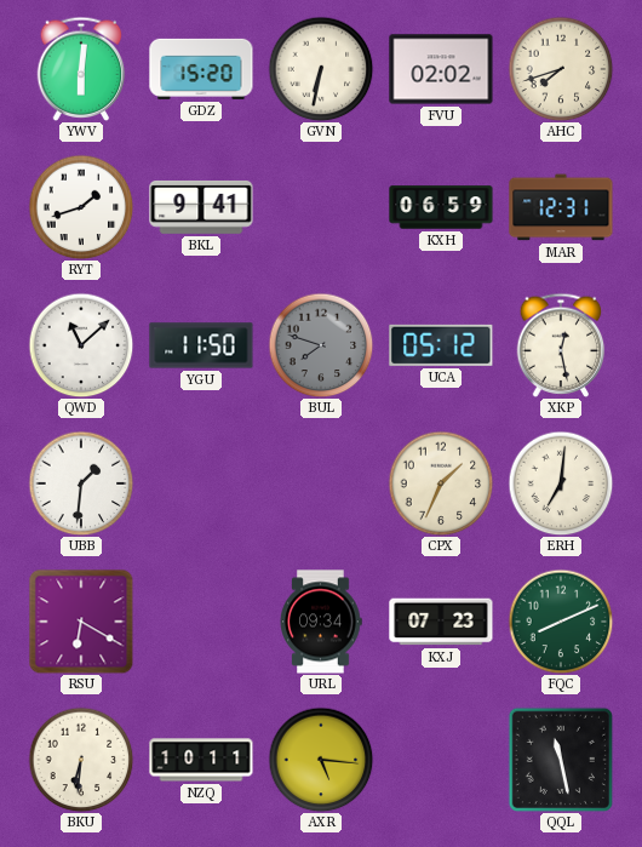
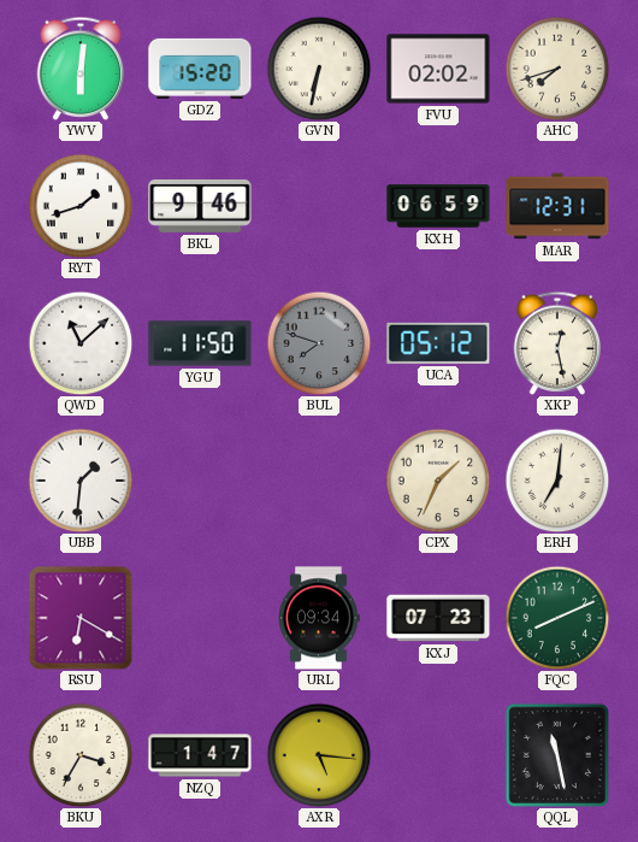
BKL: 9:41 -> 9:46
BKU: 6:31 -> 3:35
NZQ: 10:11 -> 1:47
